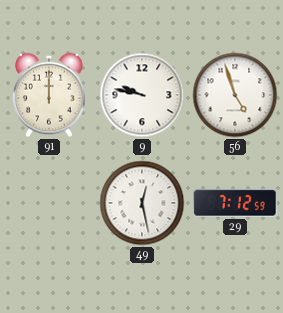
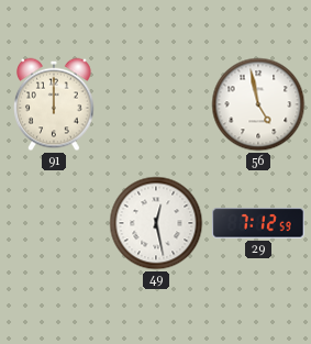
9: 9:47 -> none
56: 4:57 -> 4:58
